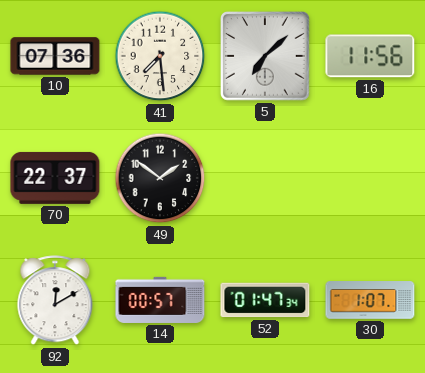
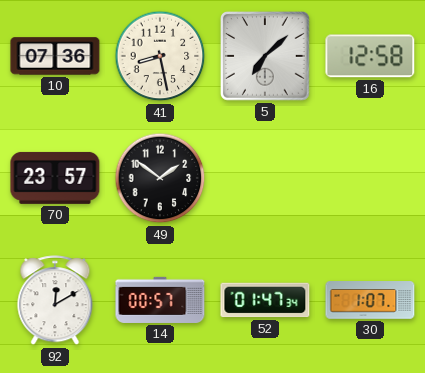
41: 7:29 -> 8:28
16: 11:56 -> 12:58
70: 22:37 -> 23:57
